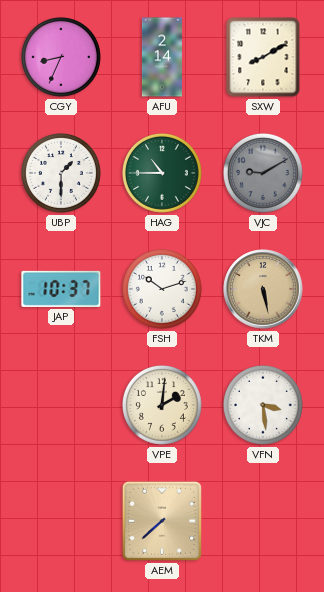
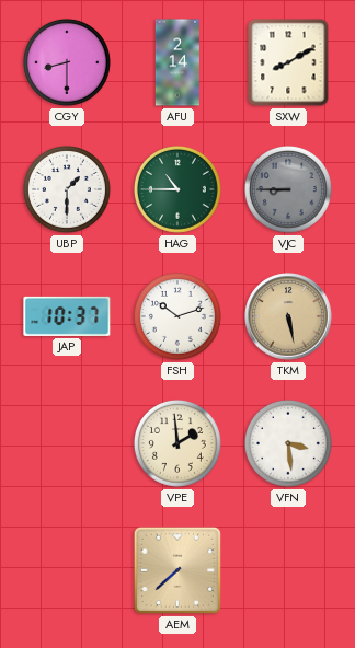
CGY: 8:34 -> 8:30
VJC: 9:10 -> 8:45
VPE: 2:01 -> 1:59
